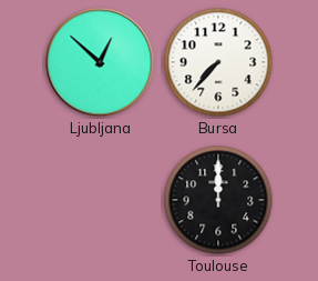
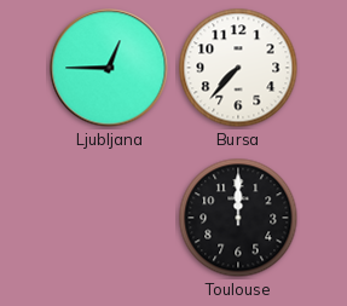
Ljubljana: 12:52 -> 12:45
